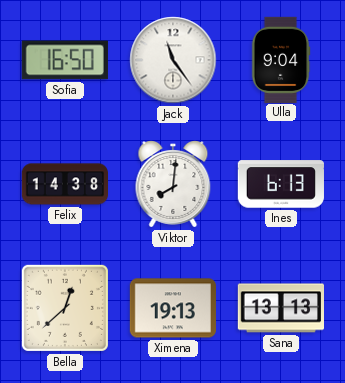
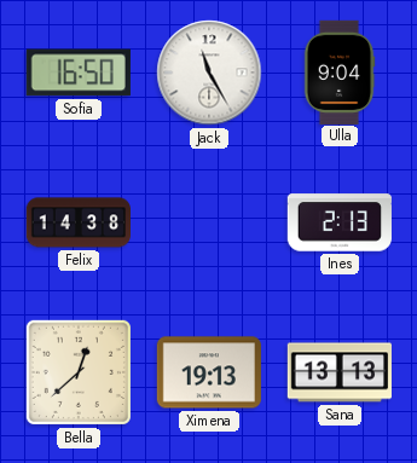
Jack: 11:24 -> 11:25
Viktor: 8:01 -> none
Ines: 6:13 -> 2:13
